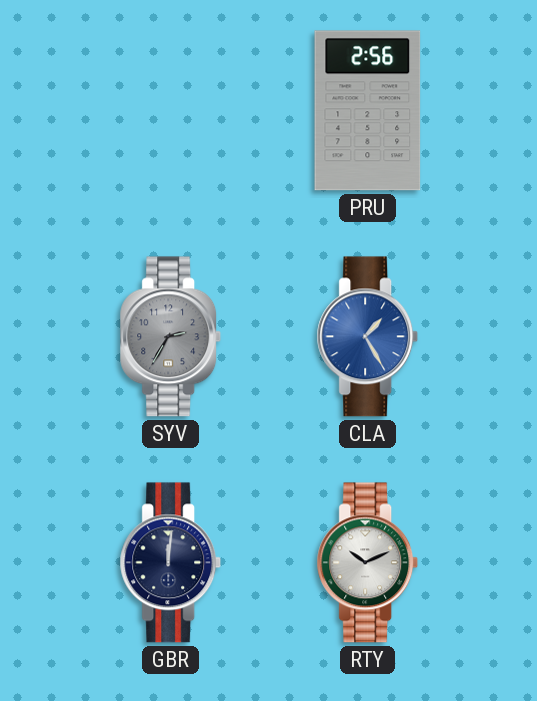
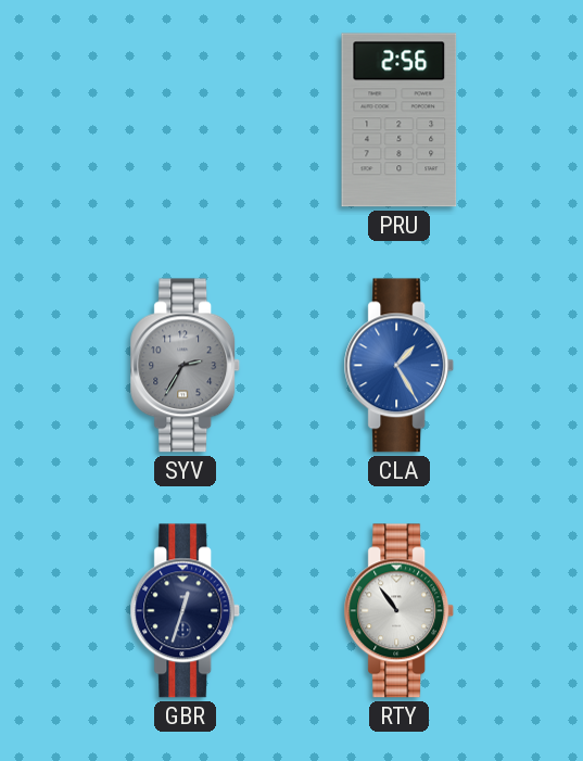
GBR: 12:01 -> 12:33
RTY: 10:11 -> 10:54
